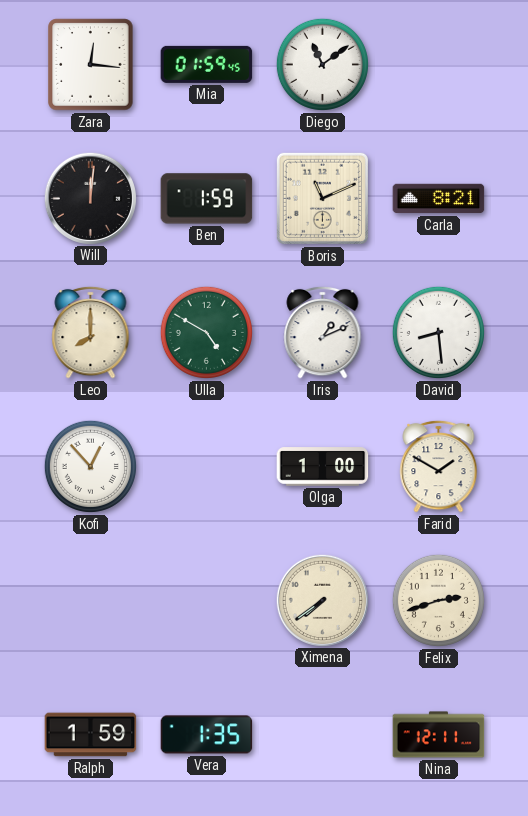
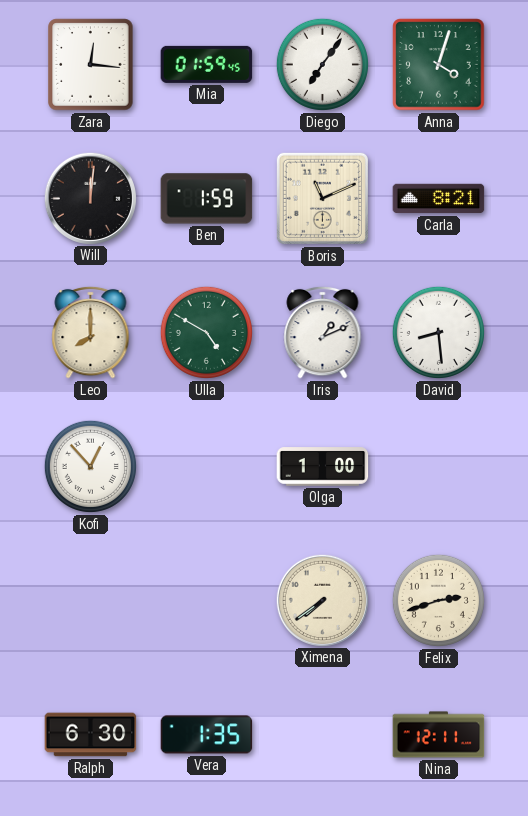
Diego: 11:09 -> 7:06
Anna: none -> 4:03
Farid: 1:50 -> none
Ralph: 1:59 -> 6:30
